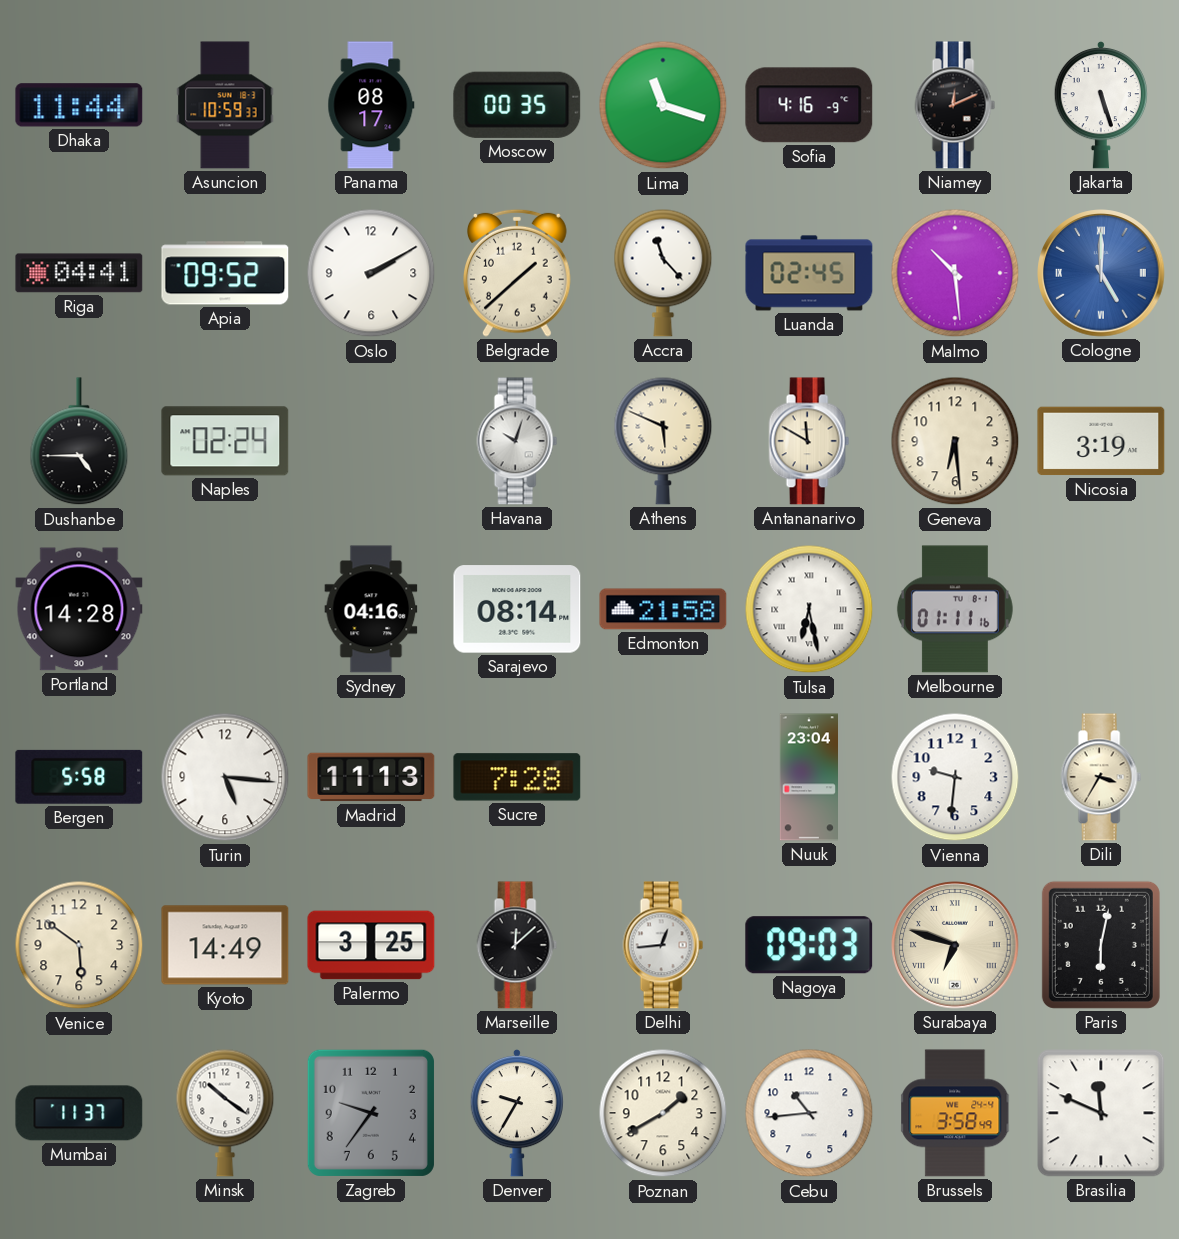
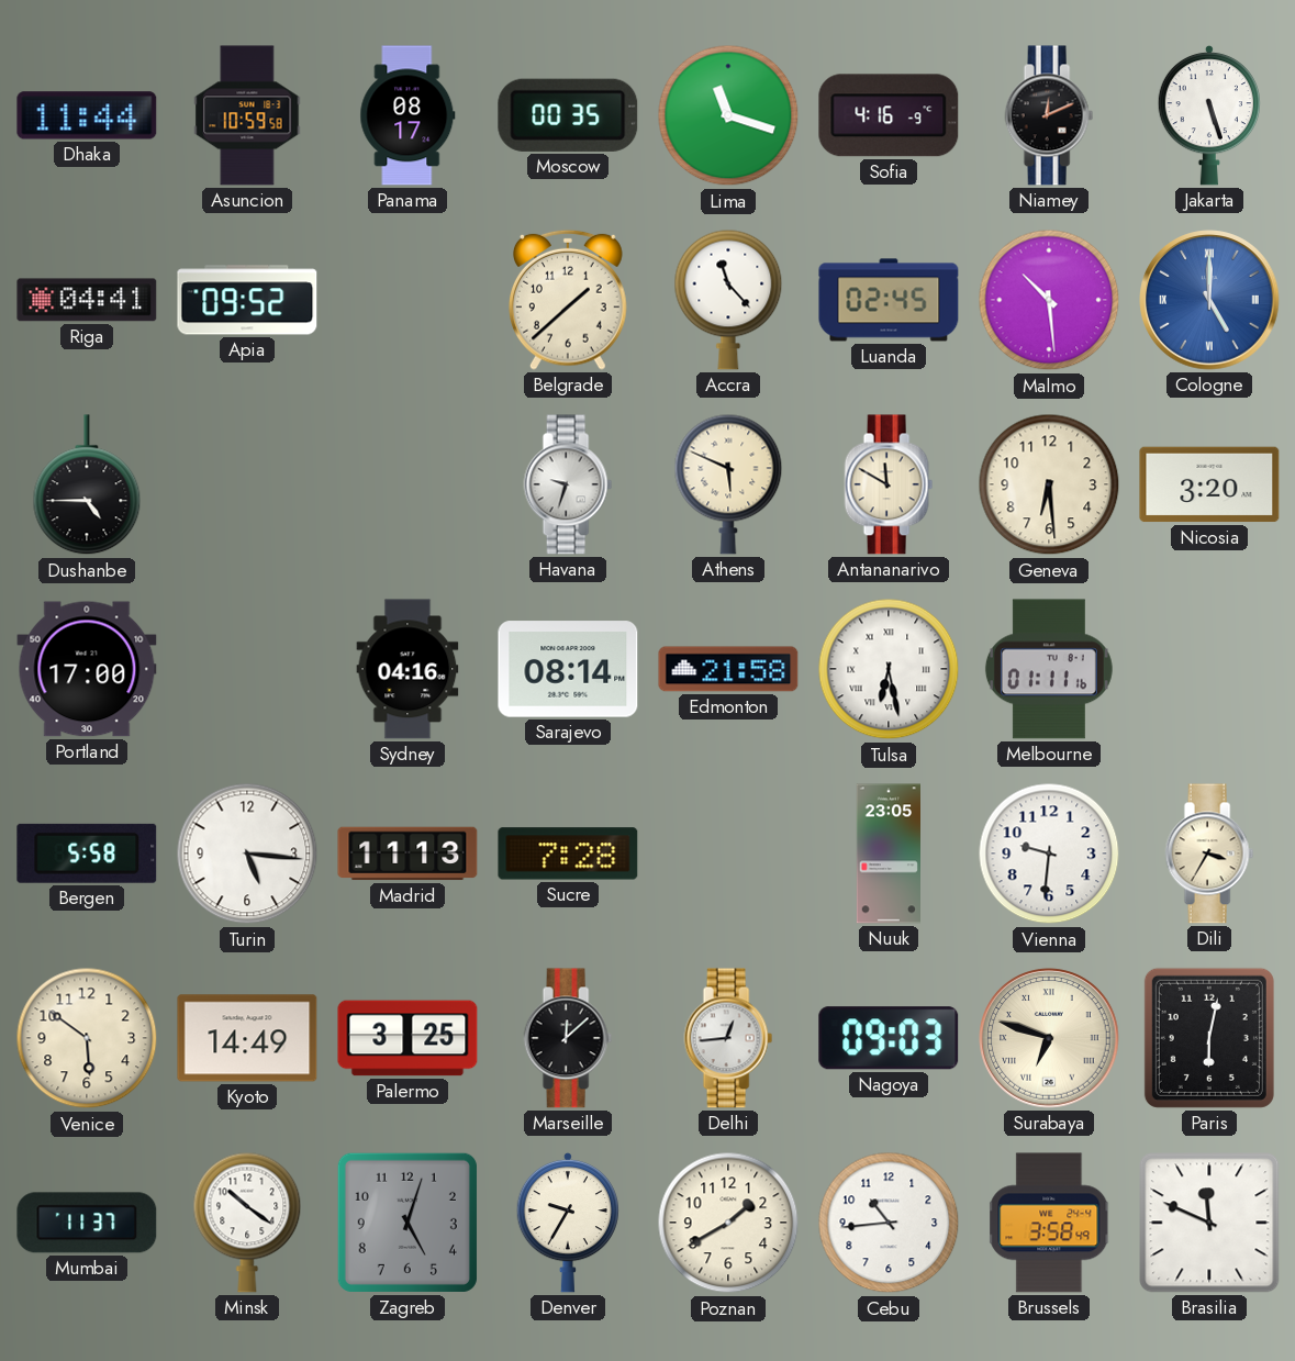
Asuncion: 10:59:33 -> 10:59:58
Oslo: 2:10 -> none
Naples: 02:24 -> none
Havana: 10:03 -> 9:33
Nicosia: 3:19 -> 3:20
Portland: 14:28 -> 17:00
Nuuk: 23:04 -> 23:05
Zagreb: 9:36 -> 5:03
